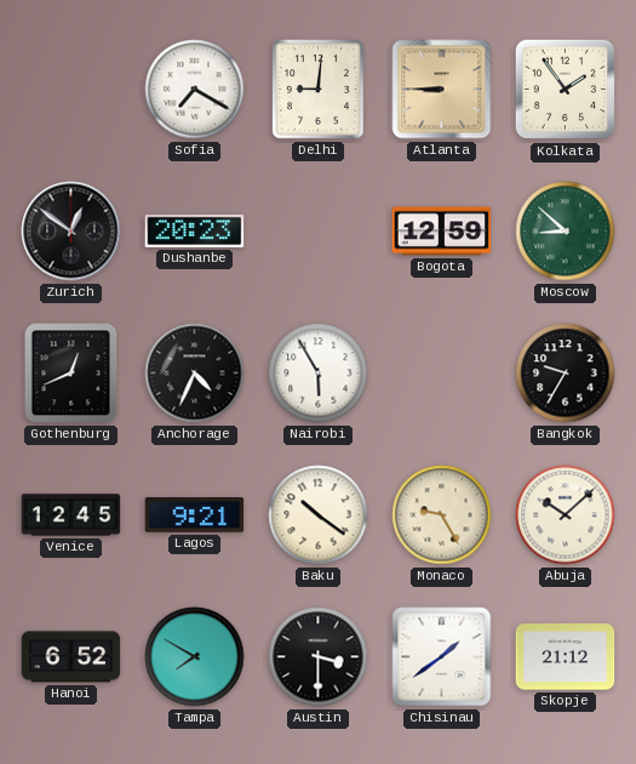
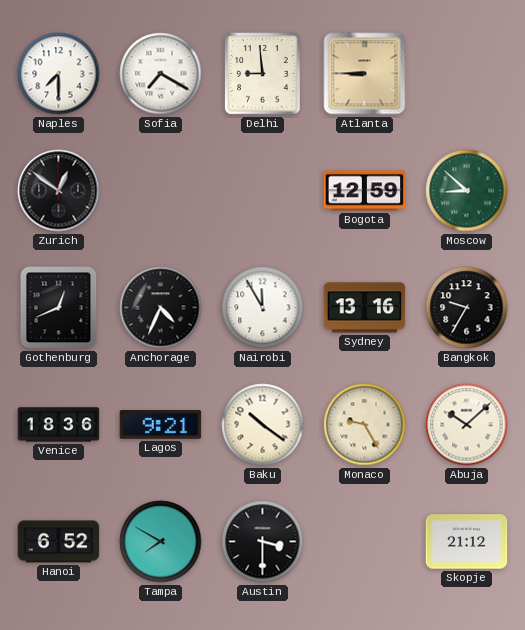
Naples: none -> 7:30
Delhi: 9:01 -> 8:59
Kolkata: 1:54 -> none
Dushanbe: 20:23 -> none
Nairobi: 5:55 -> 11:55
Sydney: none -> 13:16
Venice: 12:45 -> 18:36
Chisinau: 1:39 -> none
